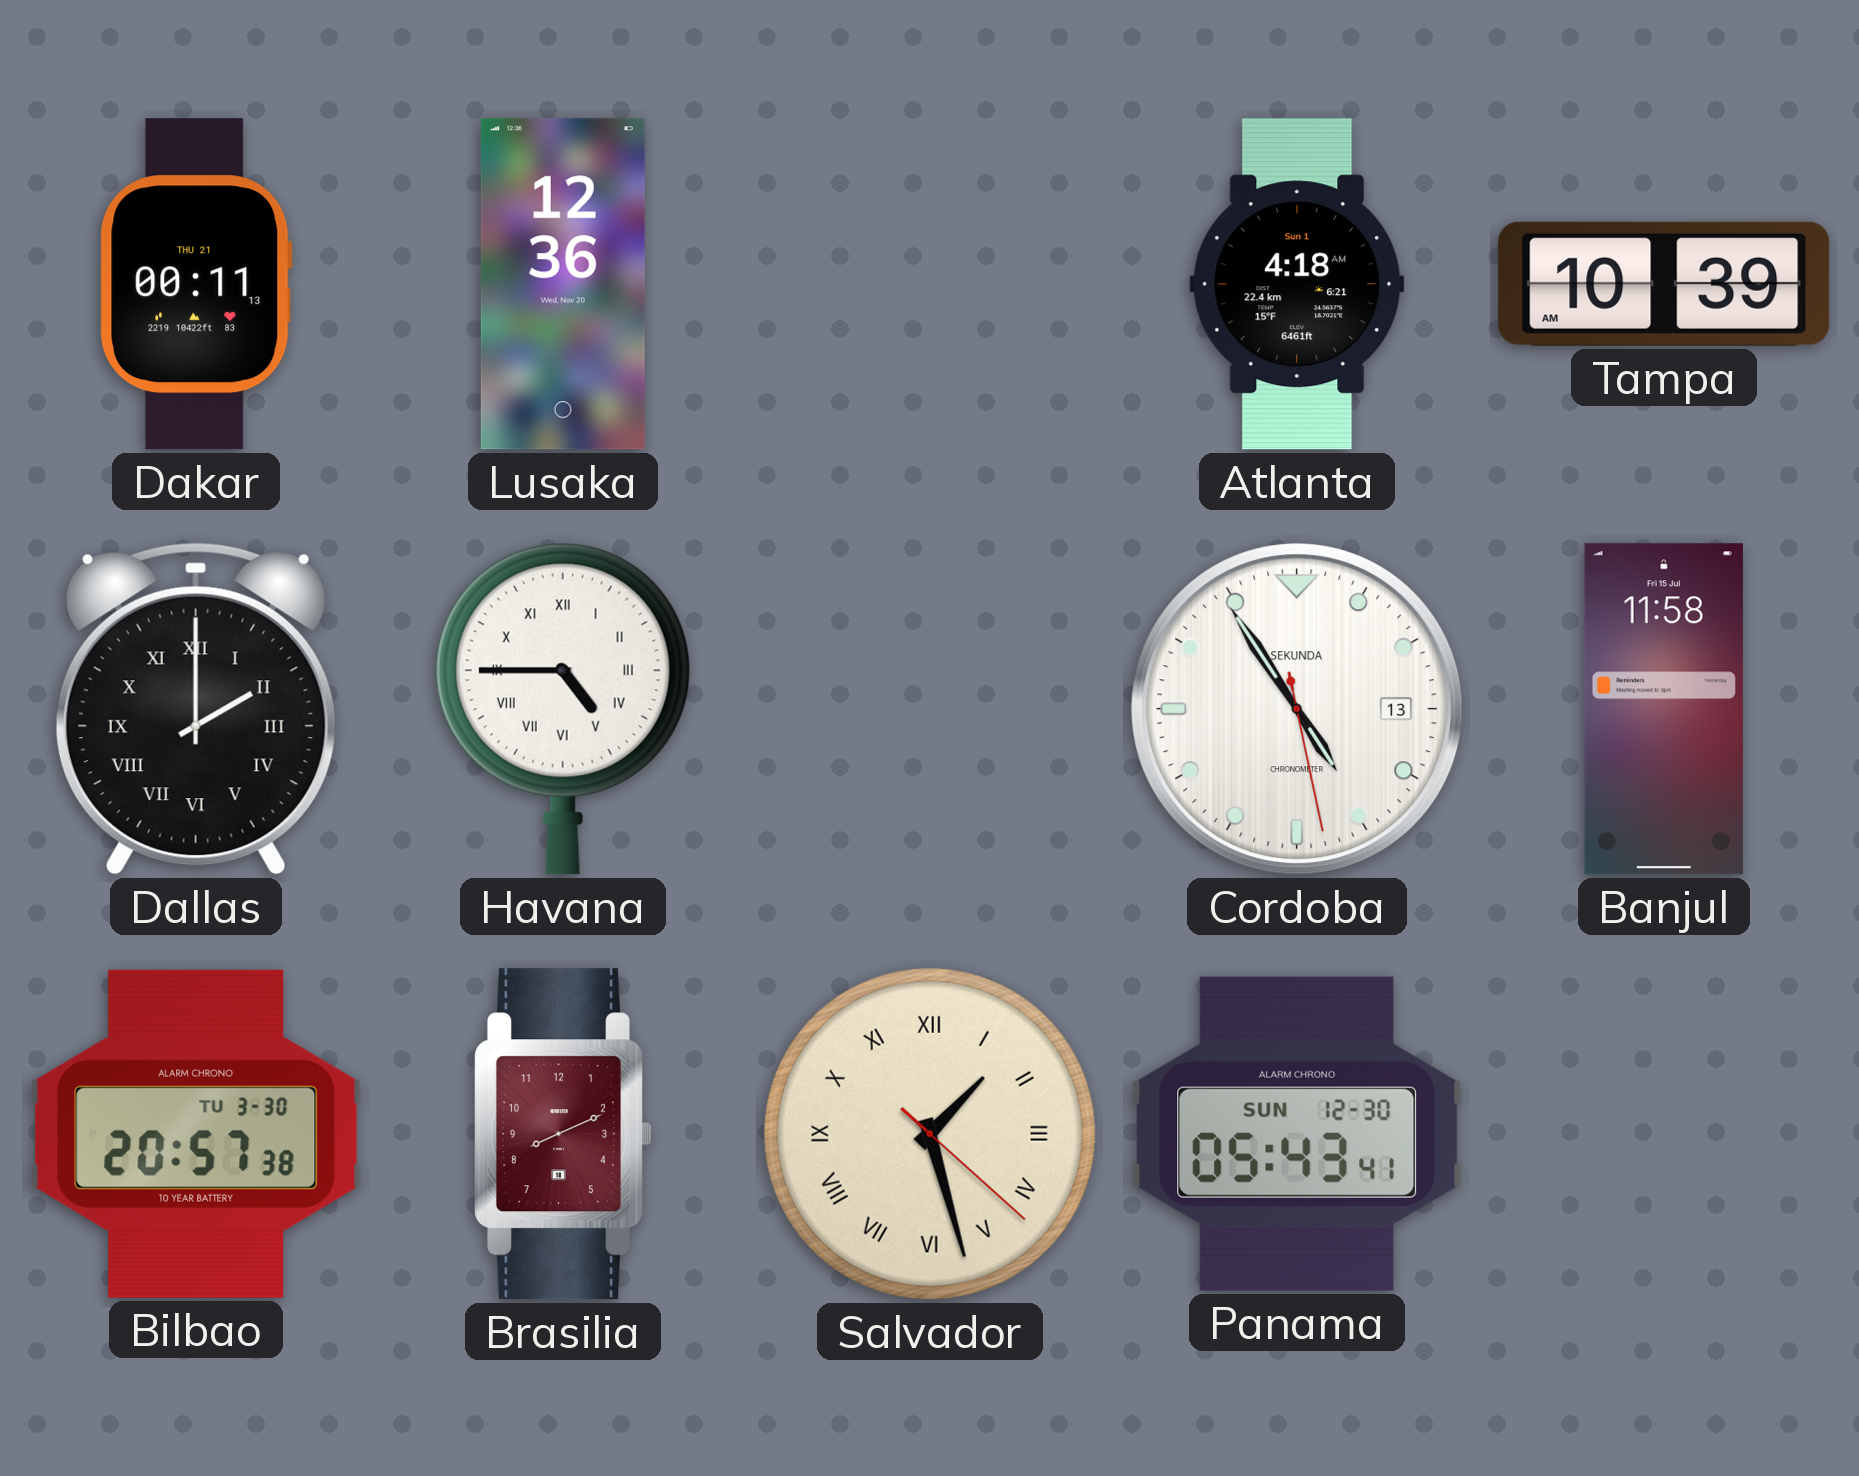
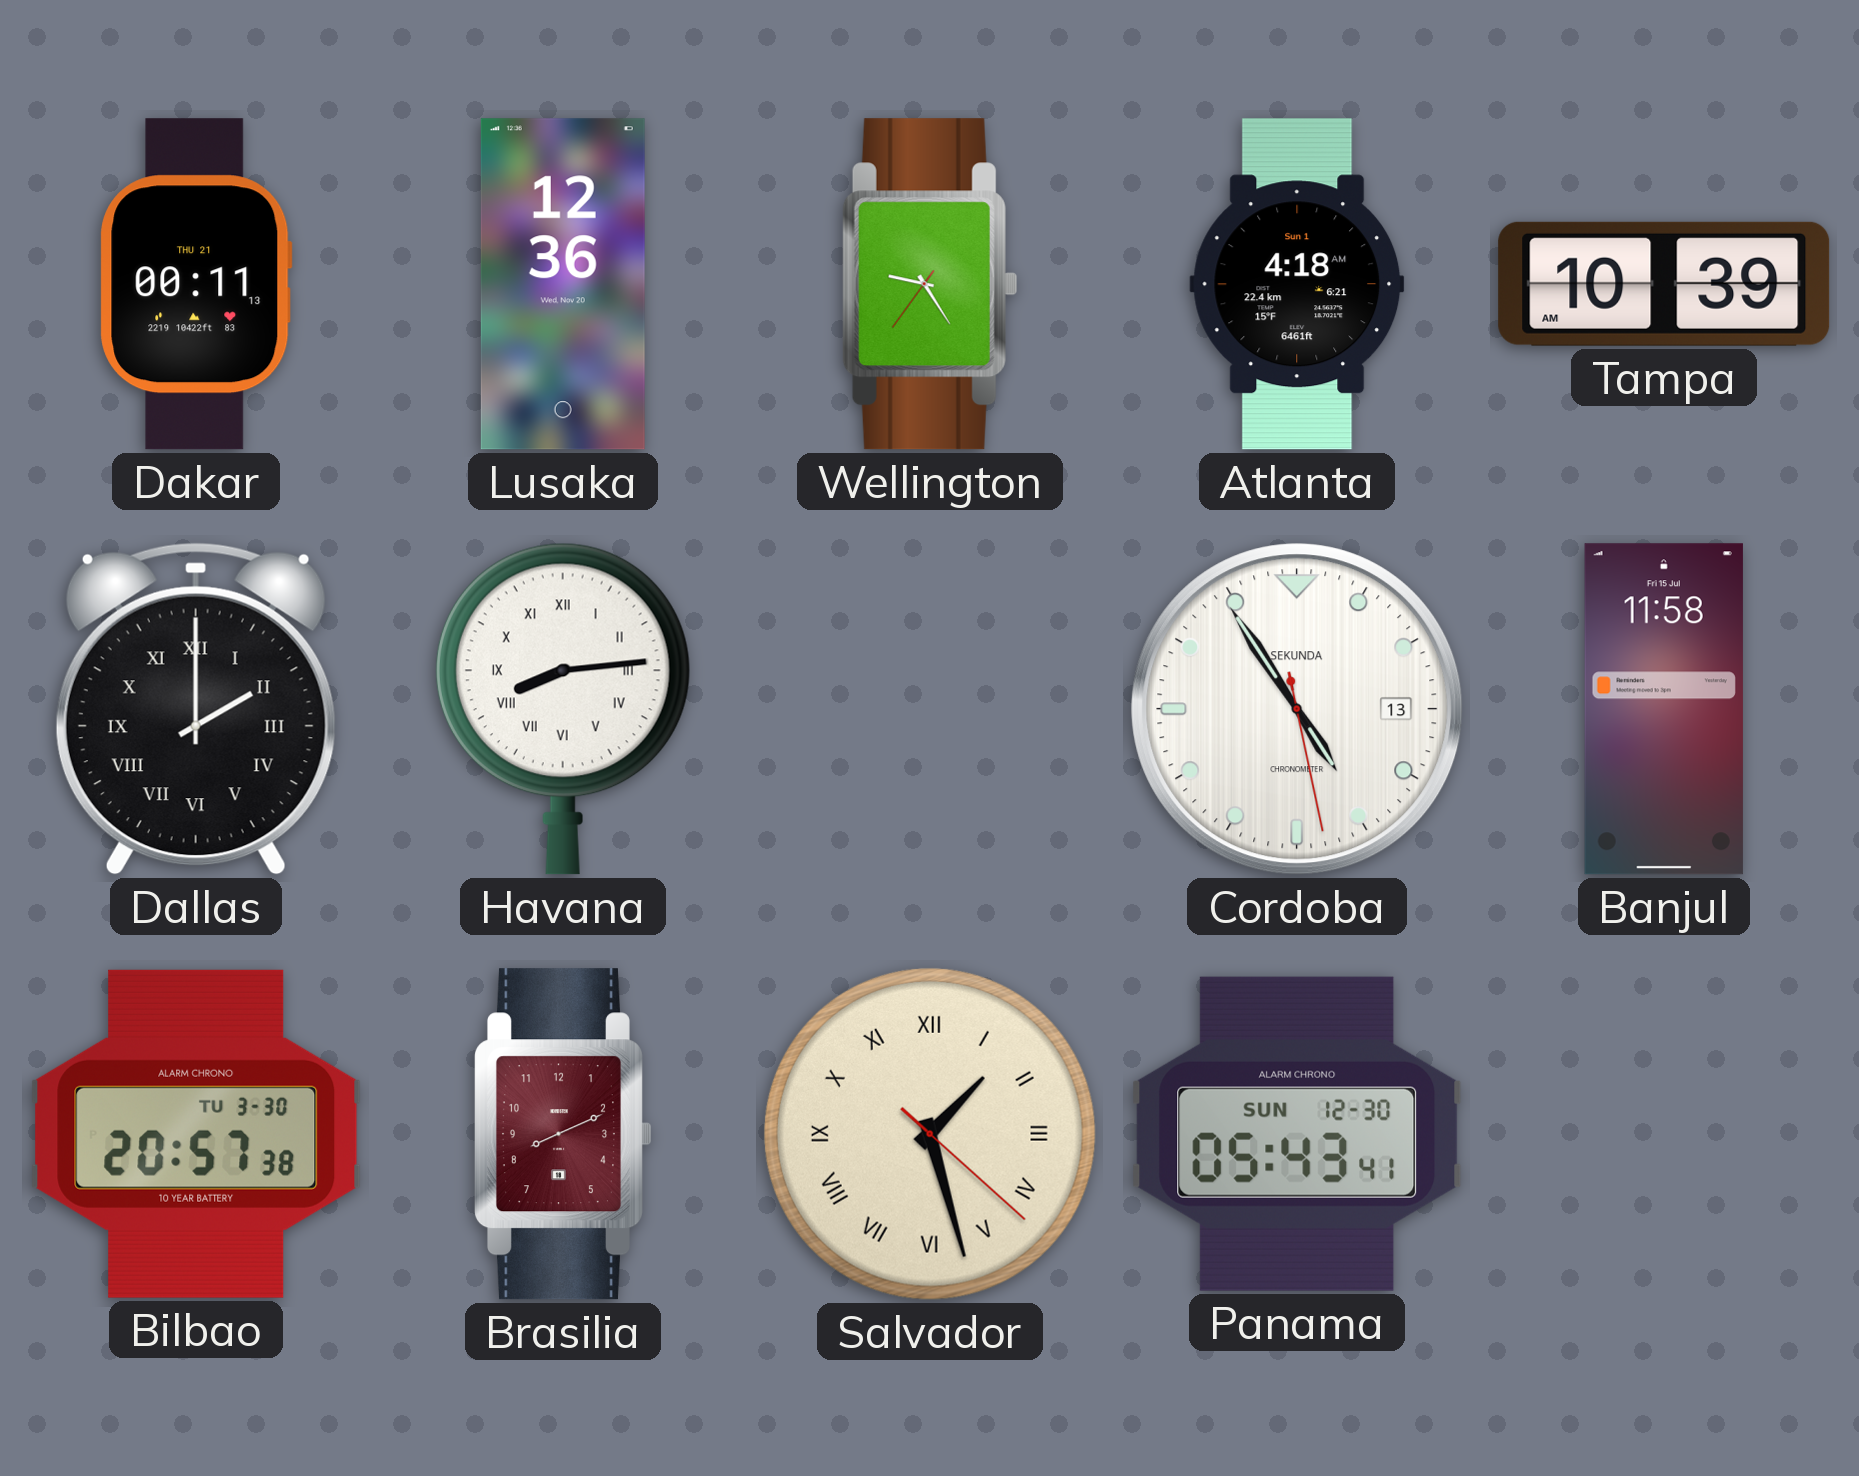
Wellington: none -> 9:24
Havana: 4:45 -> 8:14
